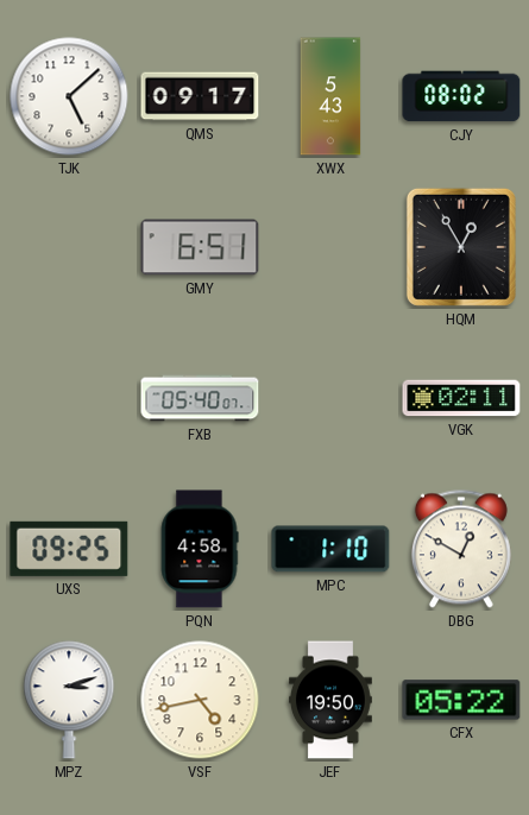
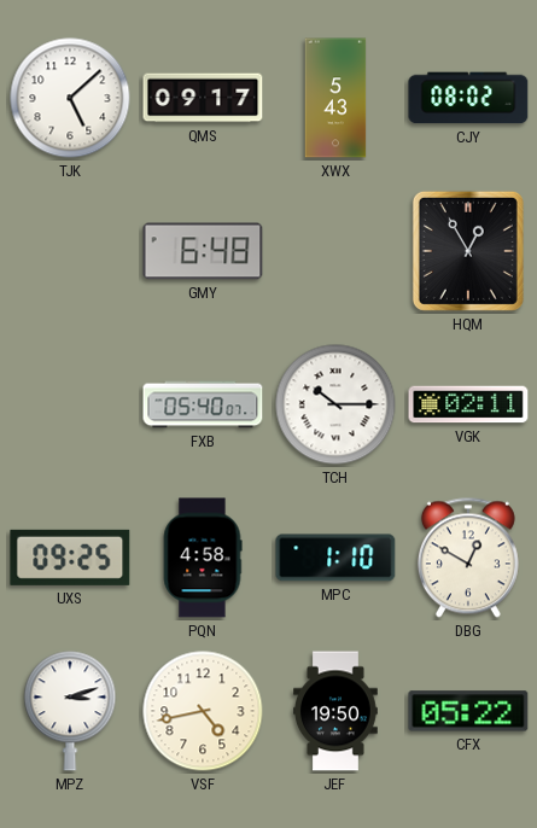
GMY: 6:51 -> 6:48
TCH: none -> 10:15
